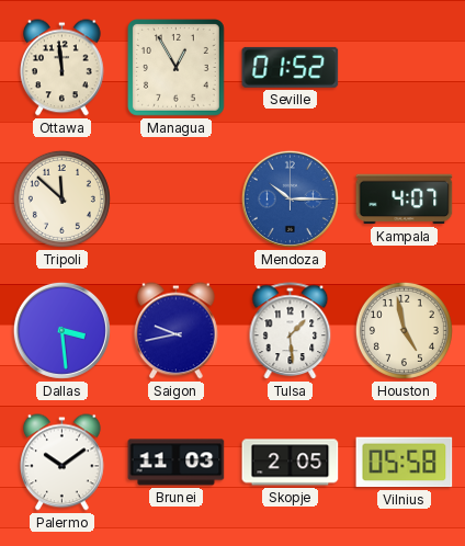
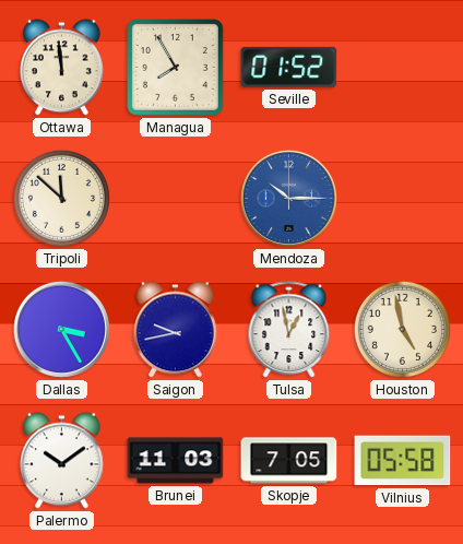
Managua: 12:55 -> 7:55
Kampala: 4:07 -> none
Dallas: 3:29 -> 3:25
Tulsa: 1:29 -> 12:58
Skopje: 2:05 -> 7:05
